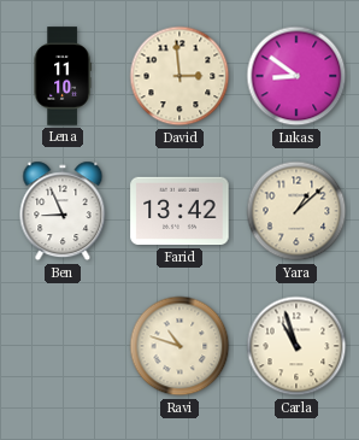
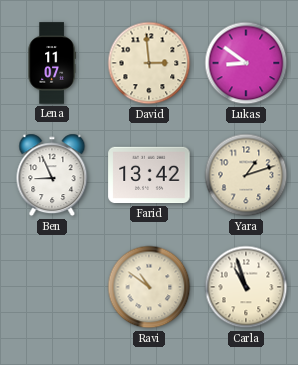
Lena: 11:10 -> 11:07
Yara: 1:08 -> 1:12
Ravi: 10:48 -> 10:51
